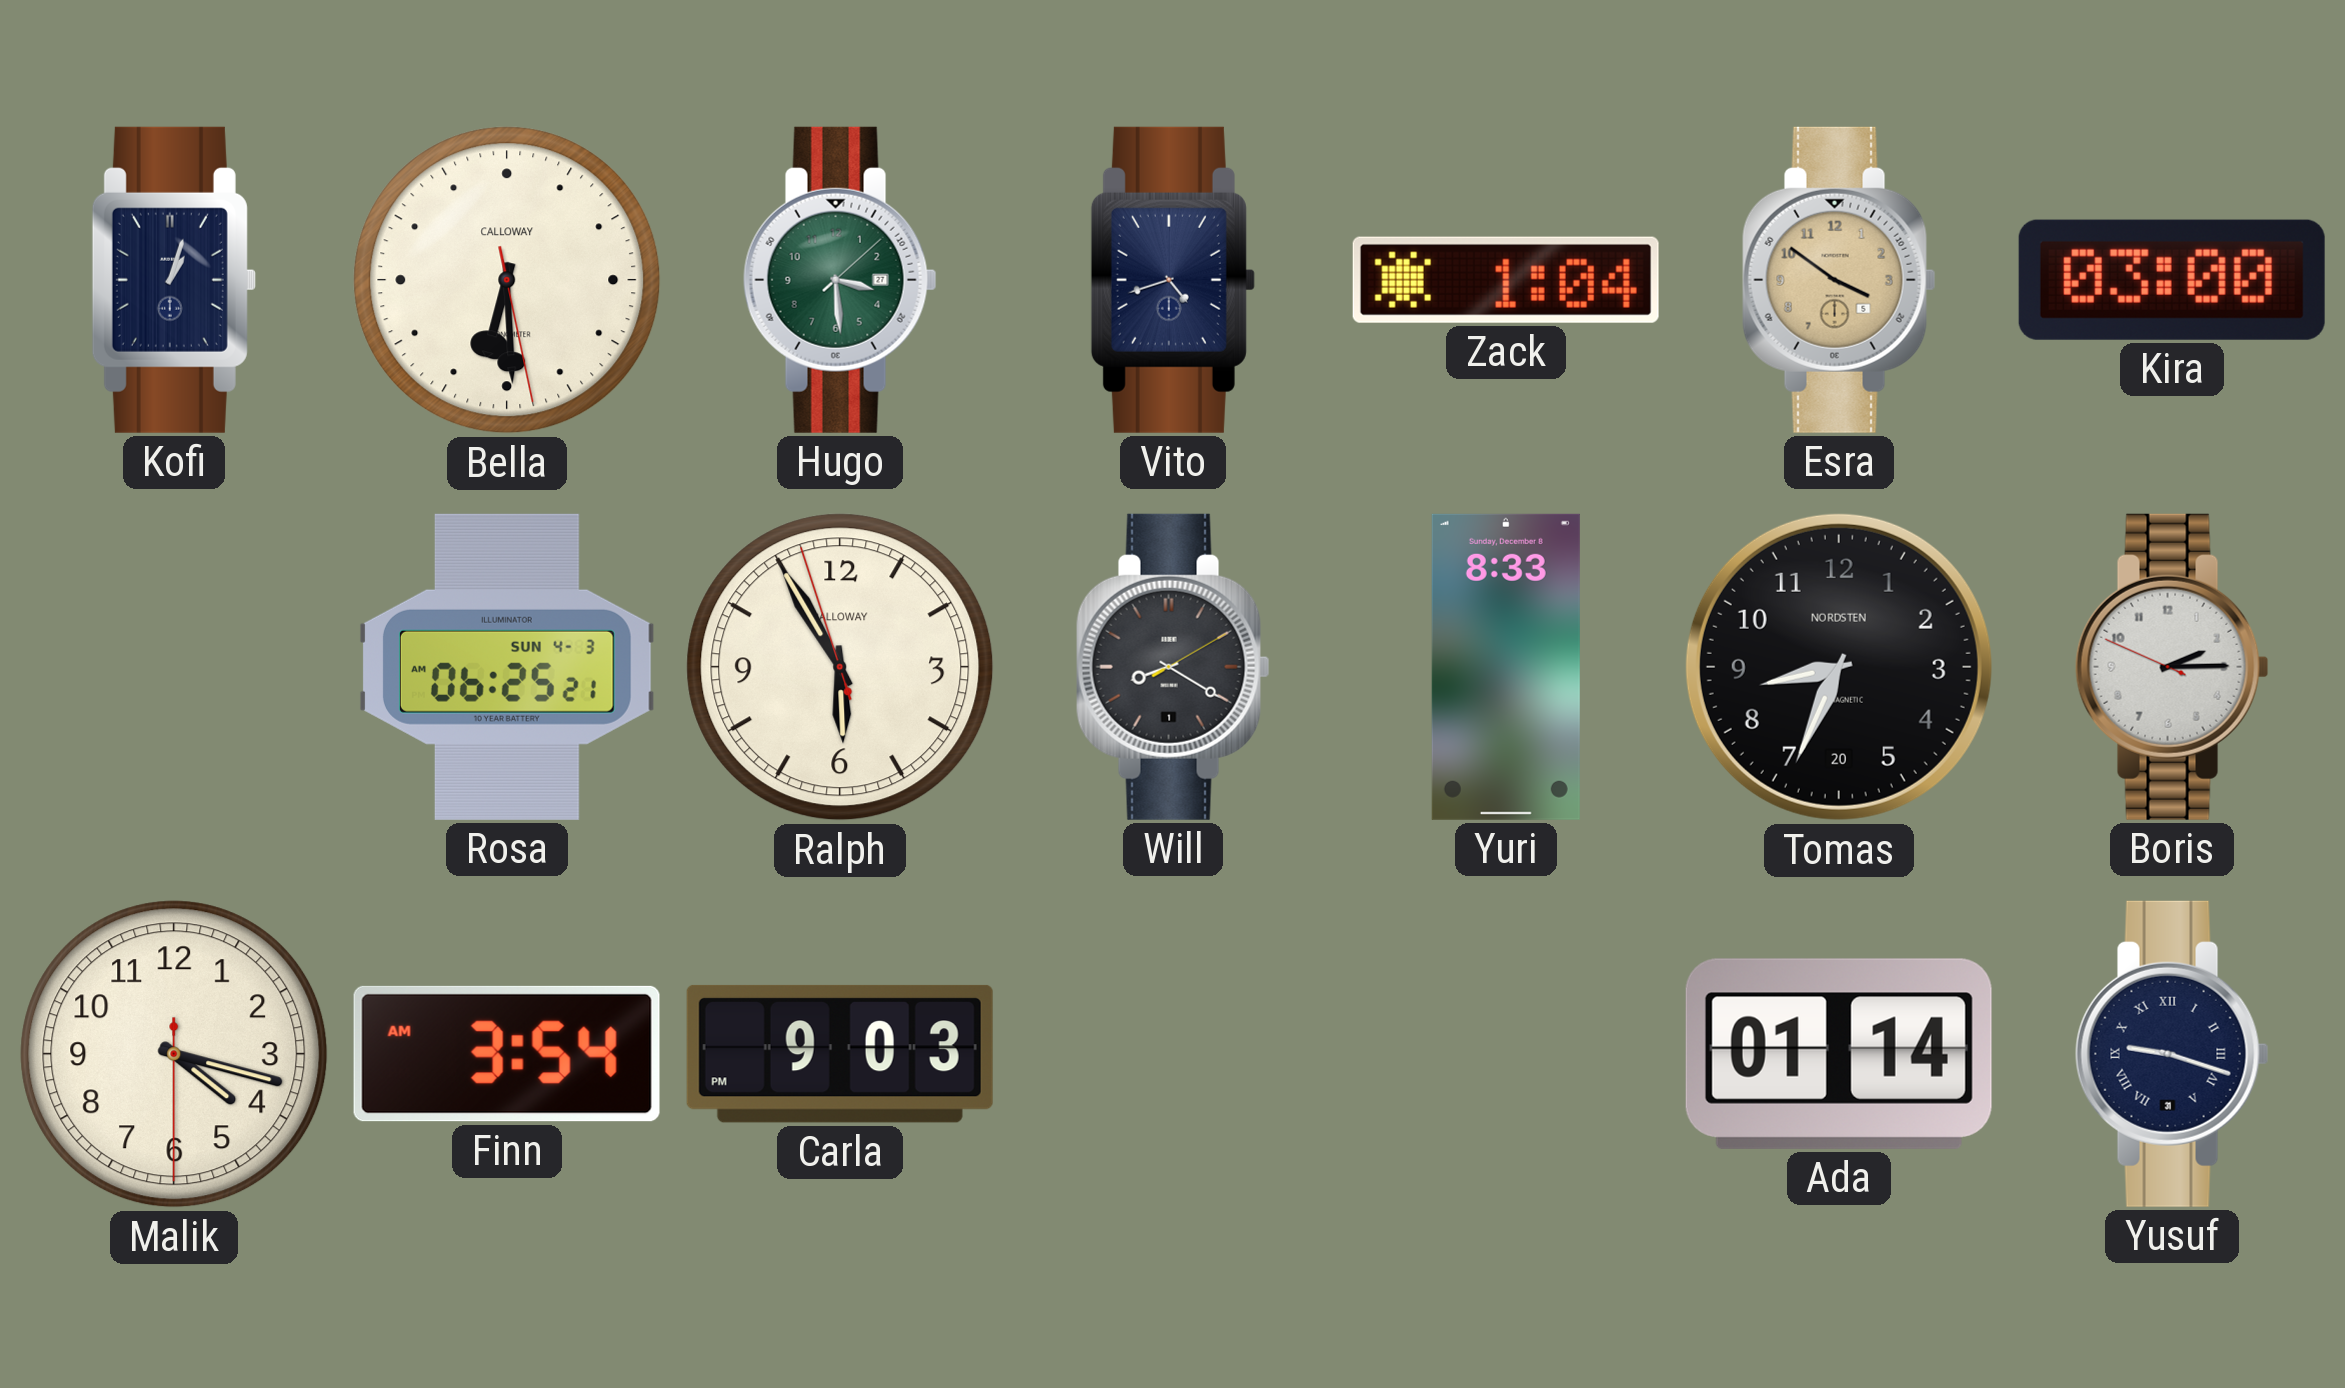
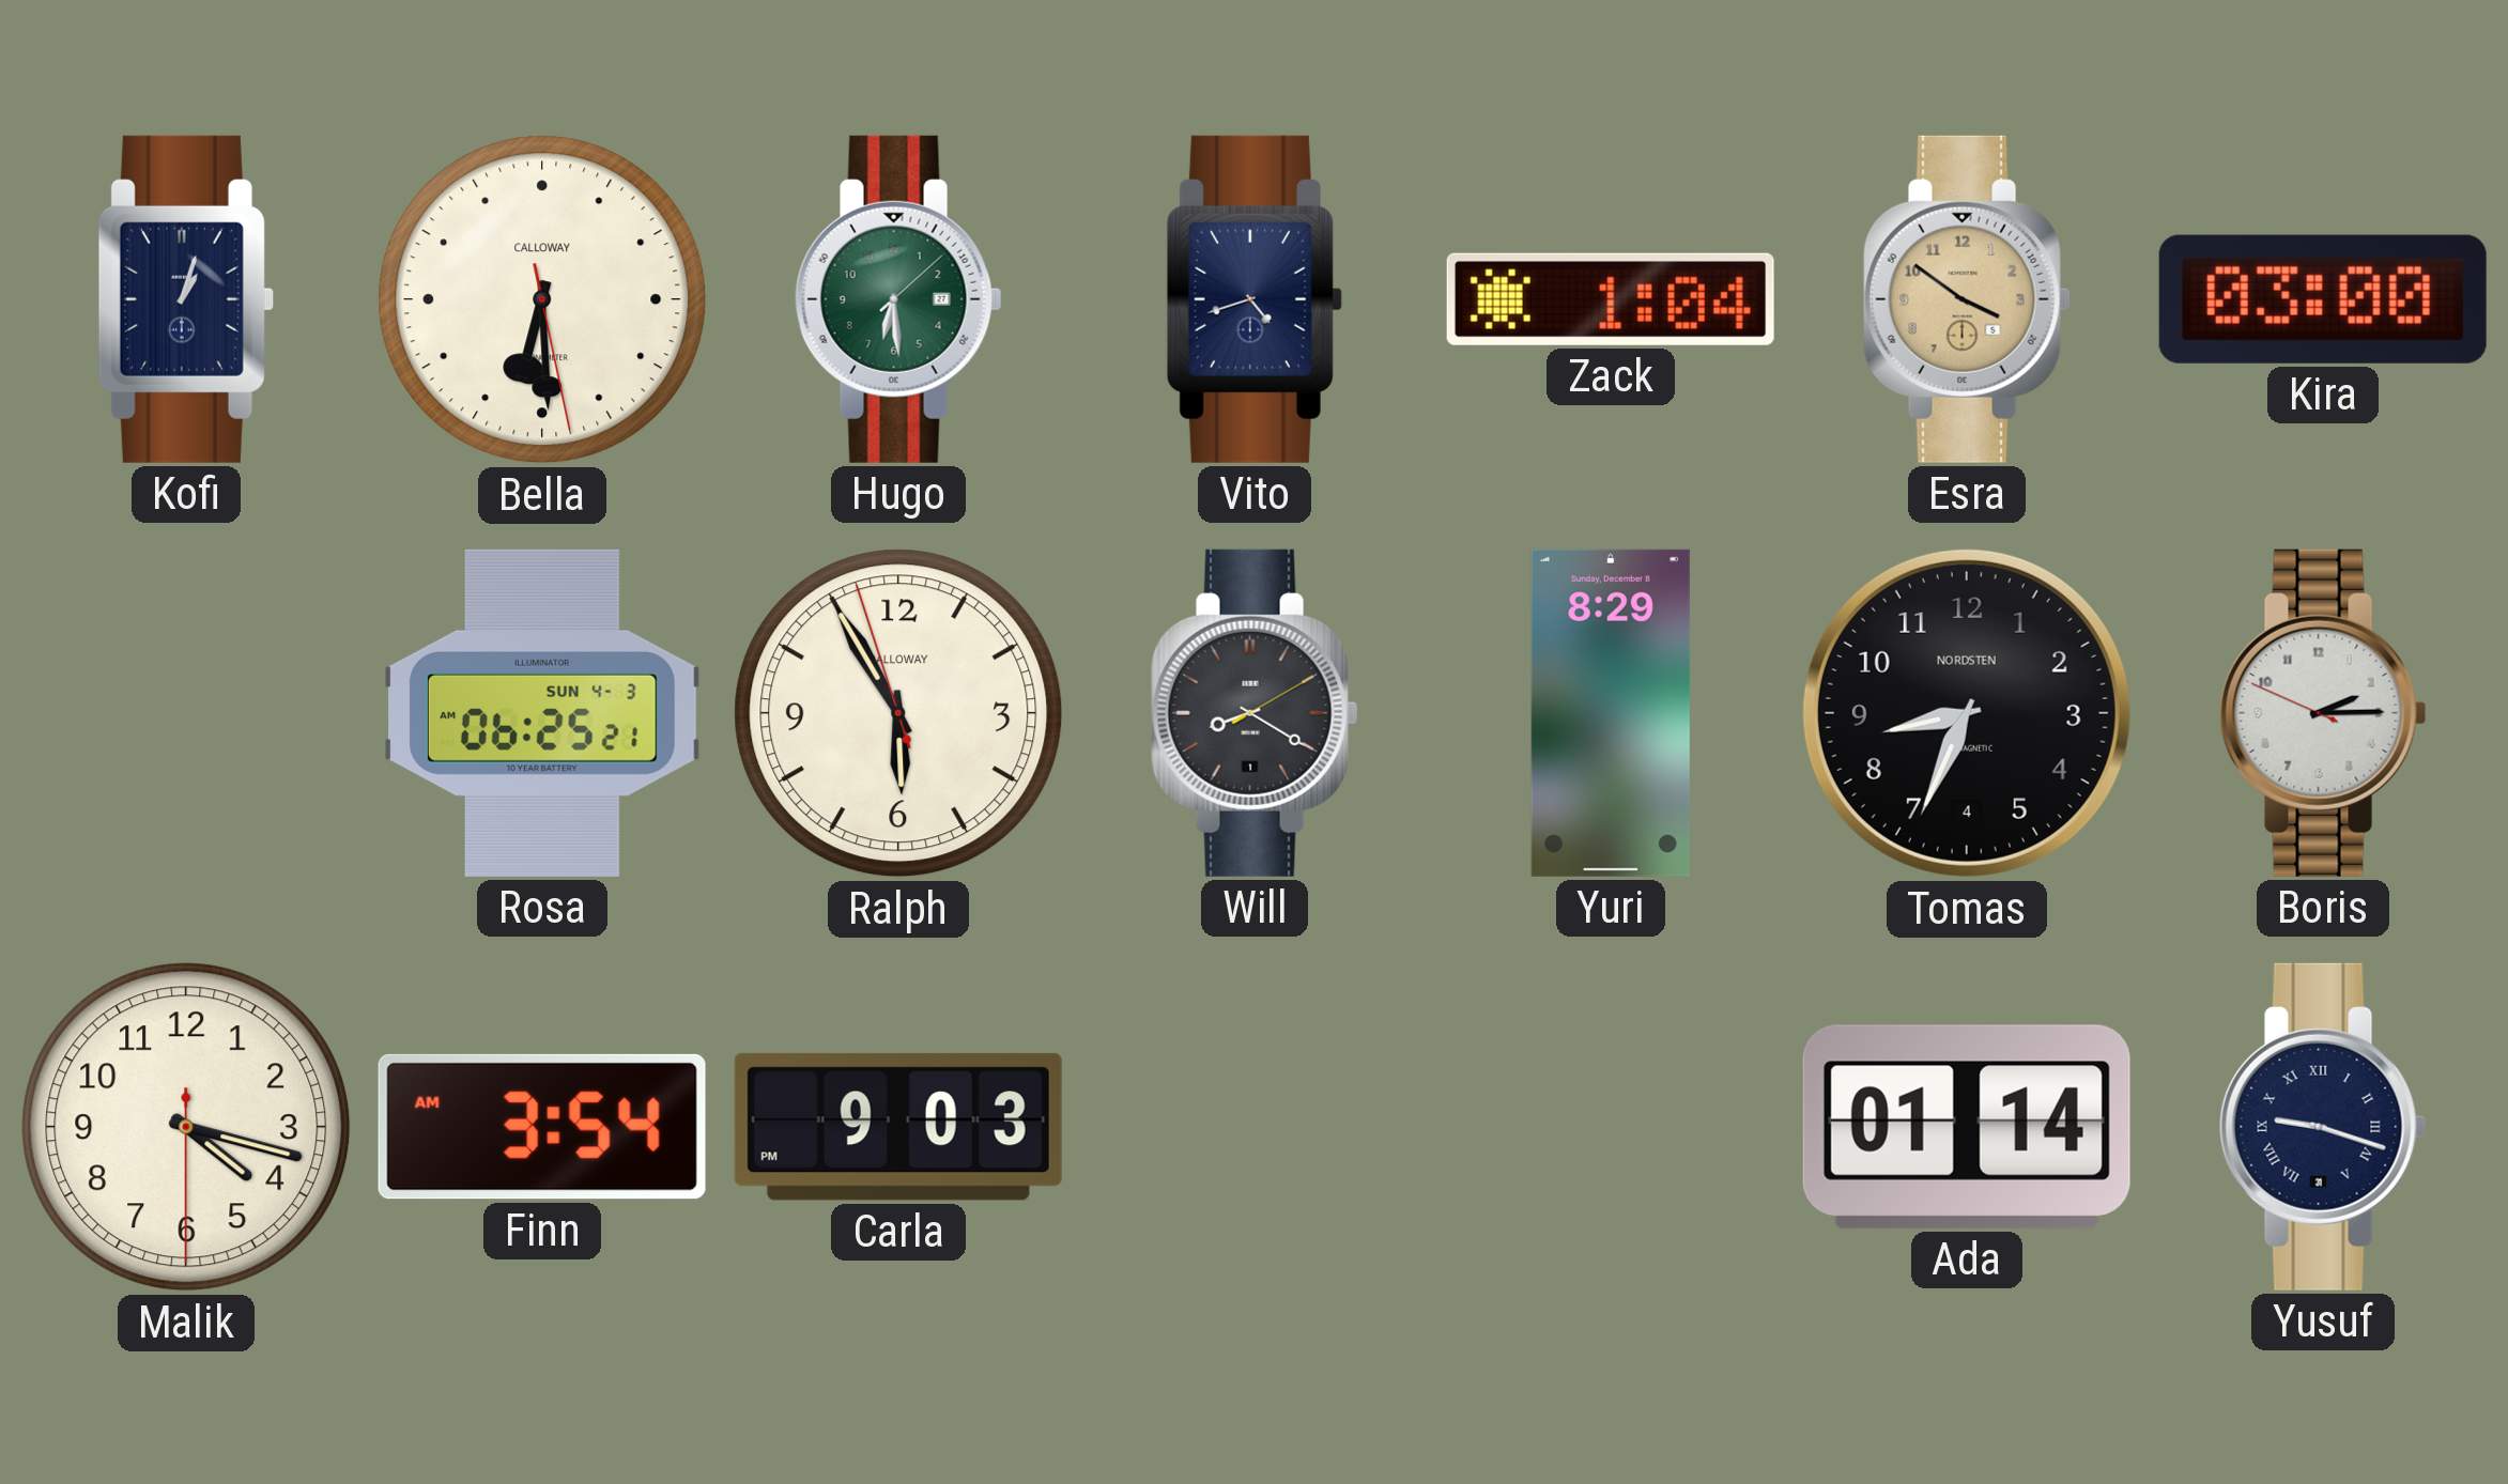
Hugo: 3:29 -> 6:29
Yuri: 8:33 -> 8:29
Tomas date: 20 -> 4
